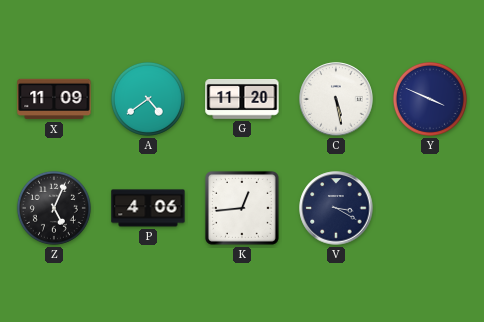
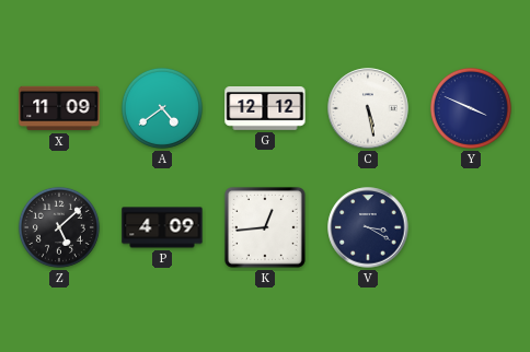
G: 11:20 -> 12:12
Z: 5:04 -> 5:08
P: 4:06 -> 4:09
